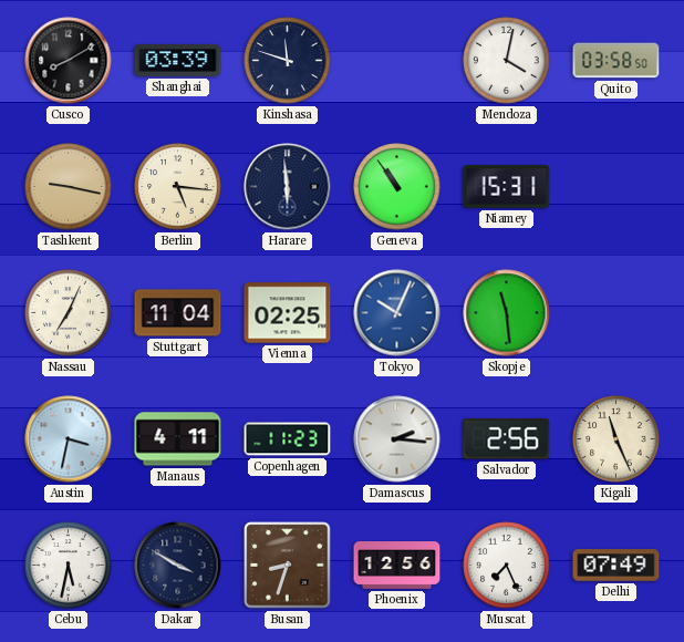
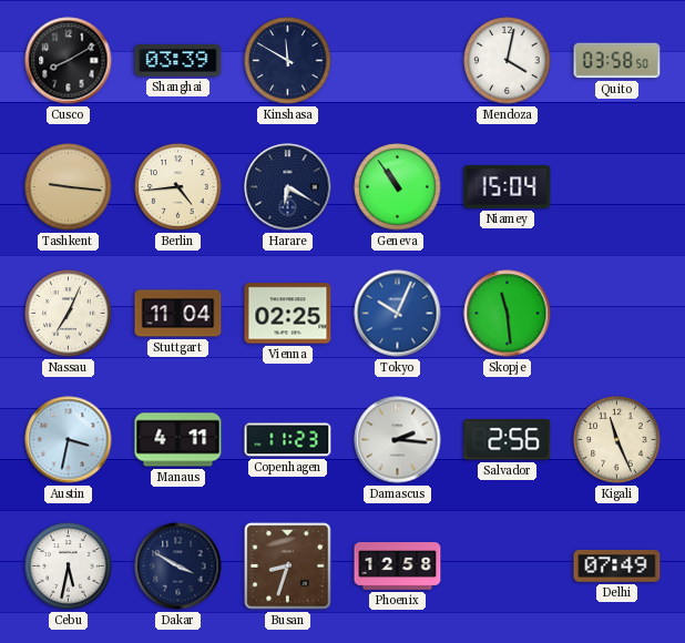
Kinshasa: 11:48 -> 11:50
Tashkent: 9:17 -> 9:16
Berlin: 5:16 -> 4:44
Harare: 5:59 -> 6:20
Niamey: 15:31 -> 15:04
Phoenix: 12:56 -> 12:58
Muscat: 7:26 -> none
